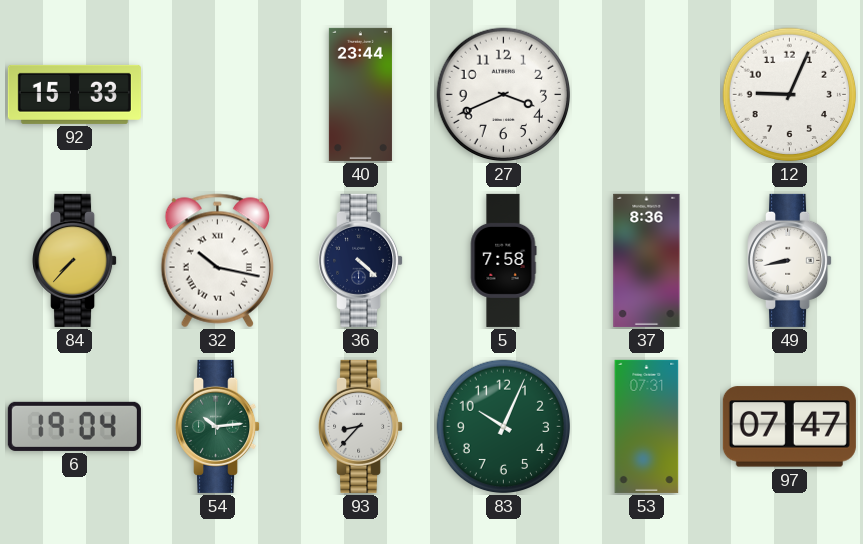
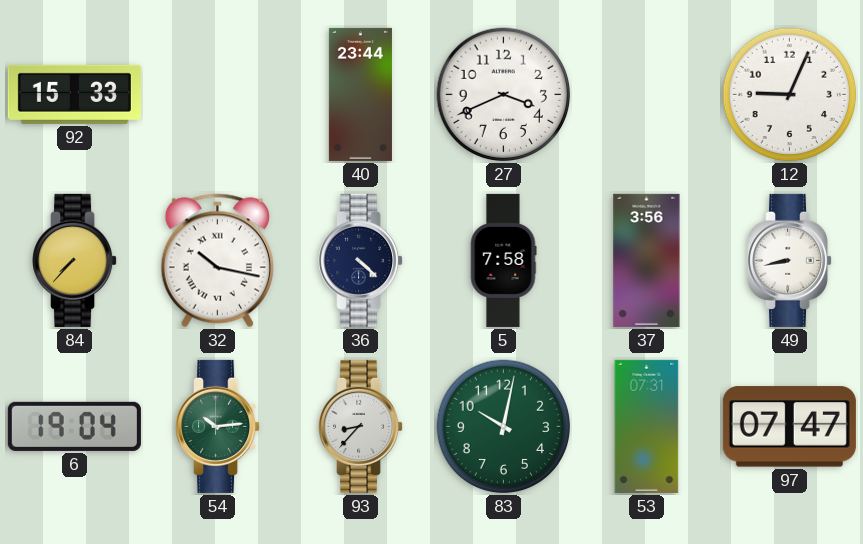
37: 8:36 -> 3:56
83: 10:04 -> 10:02
